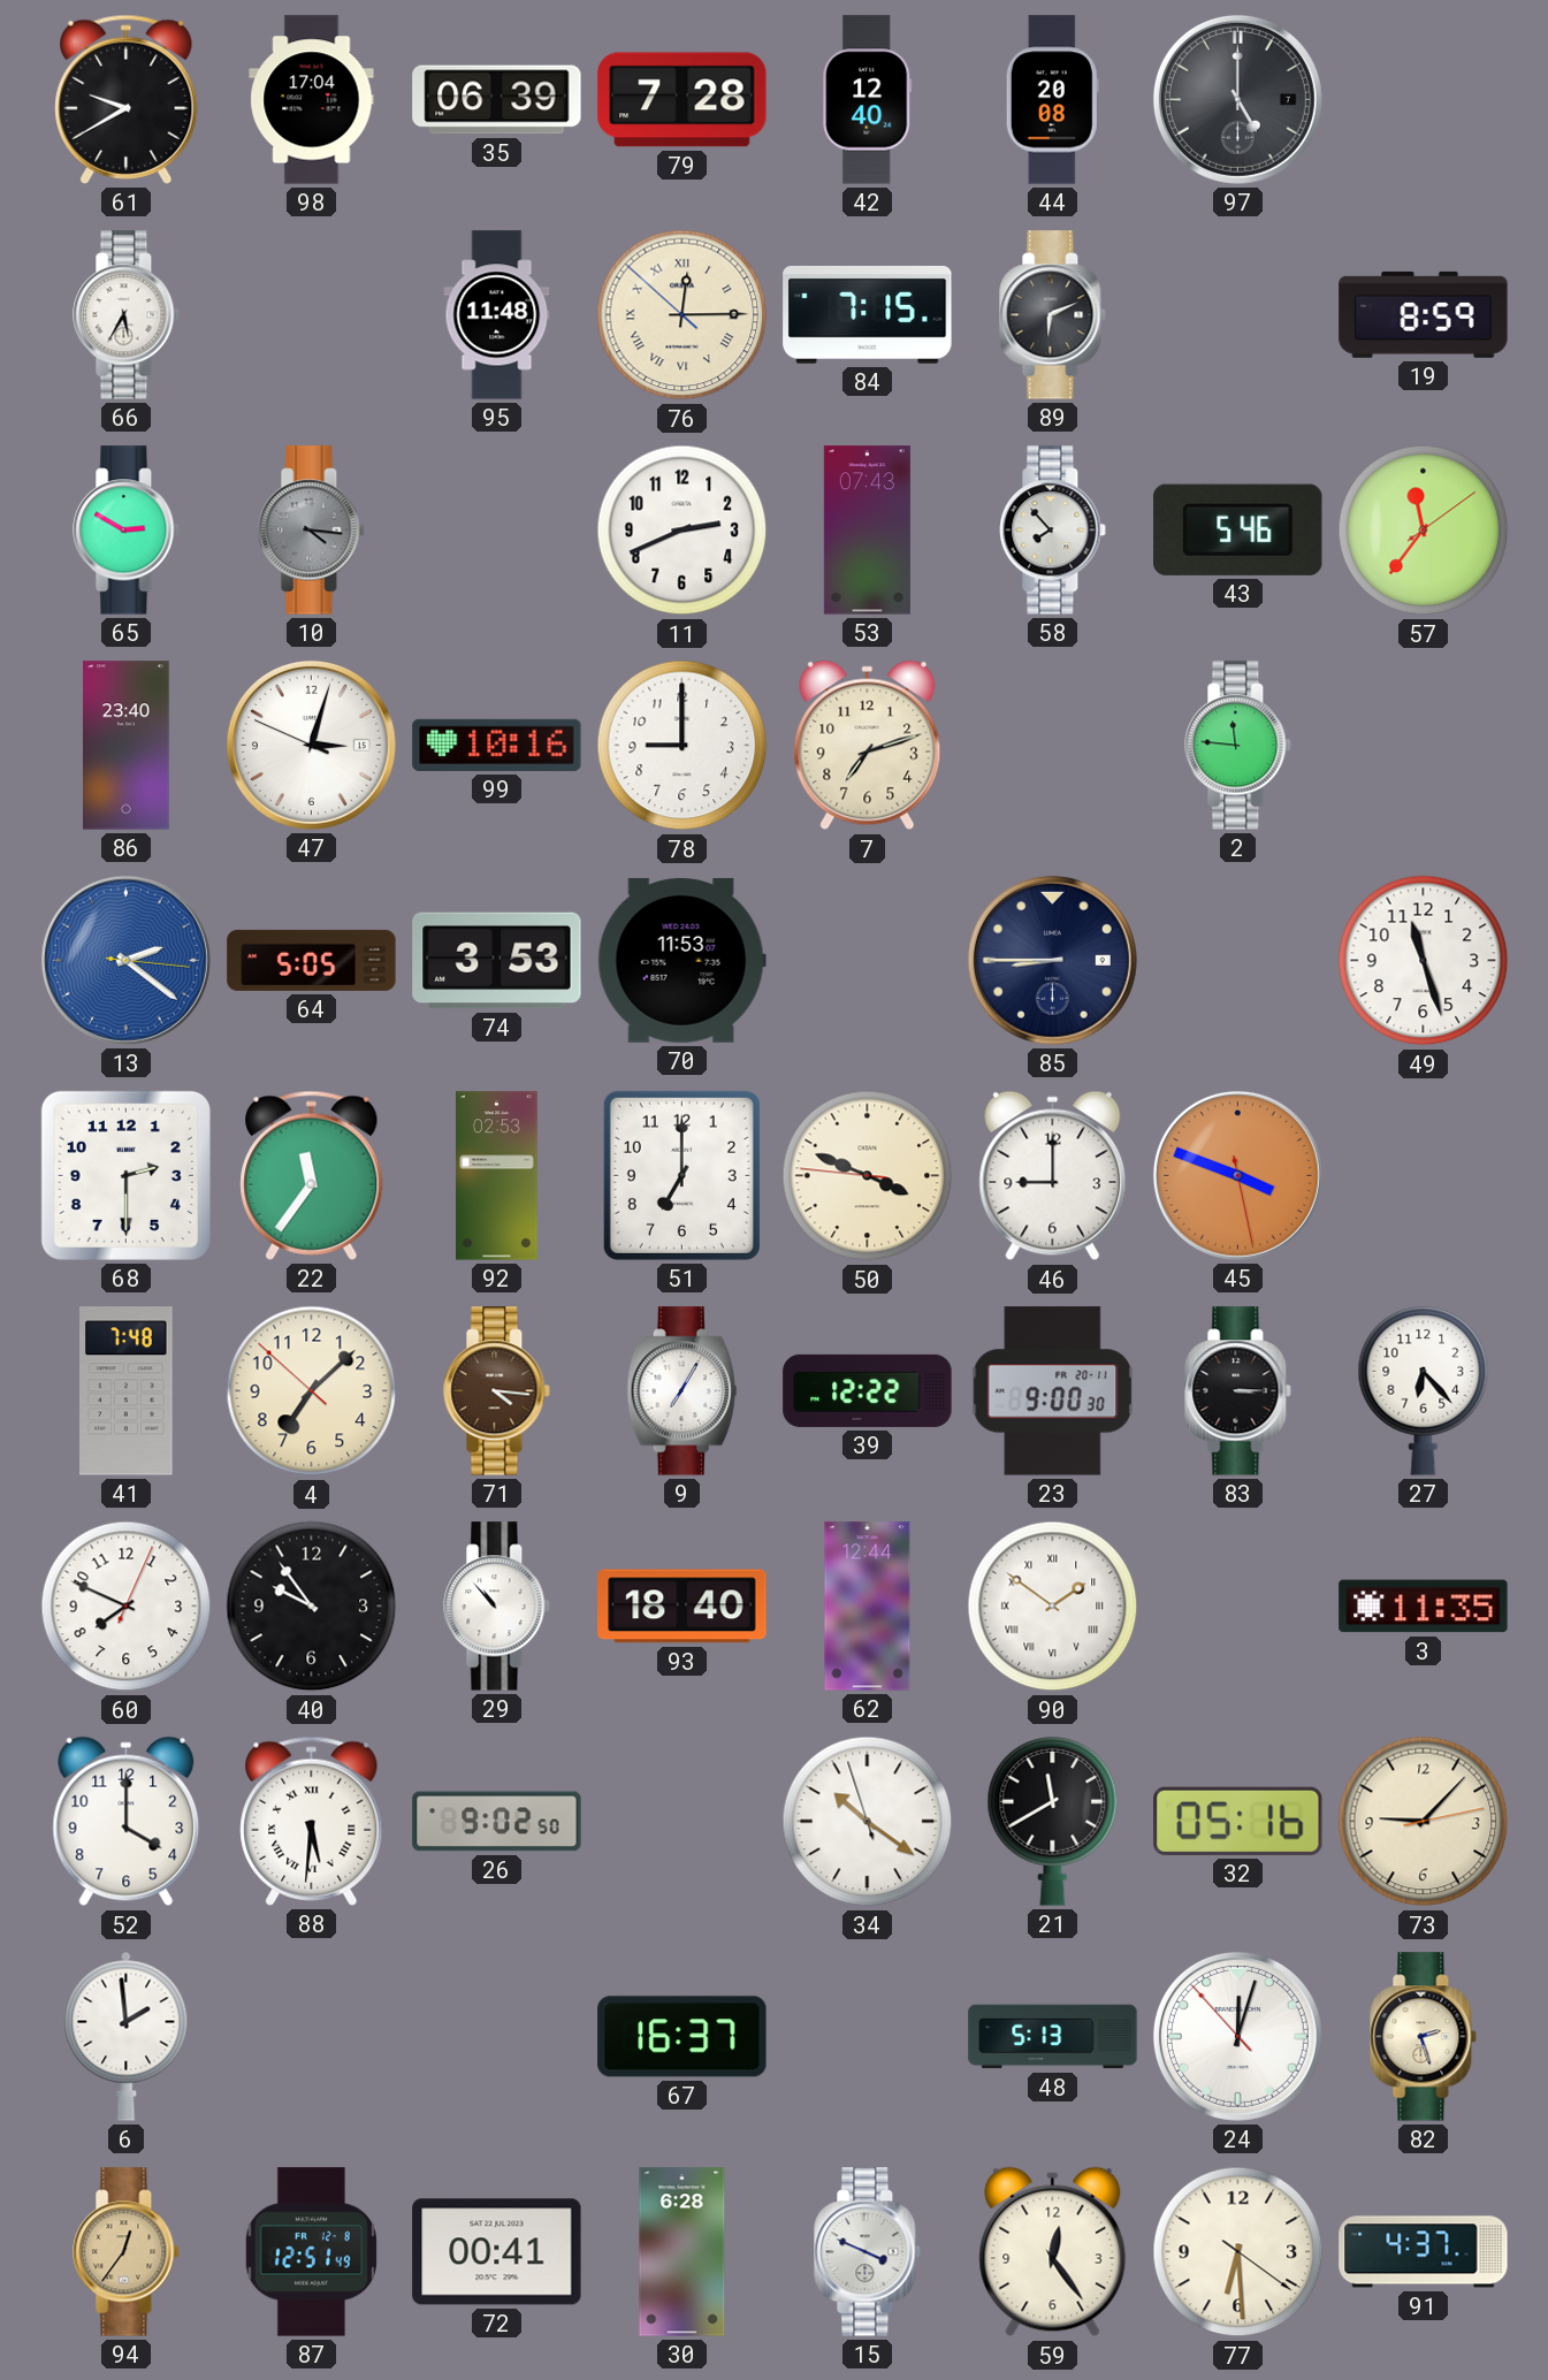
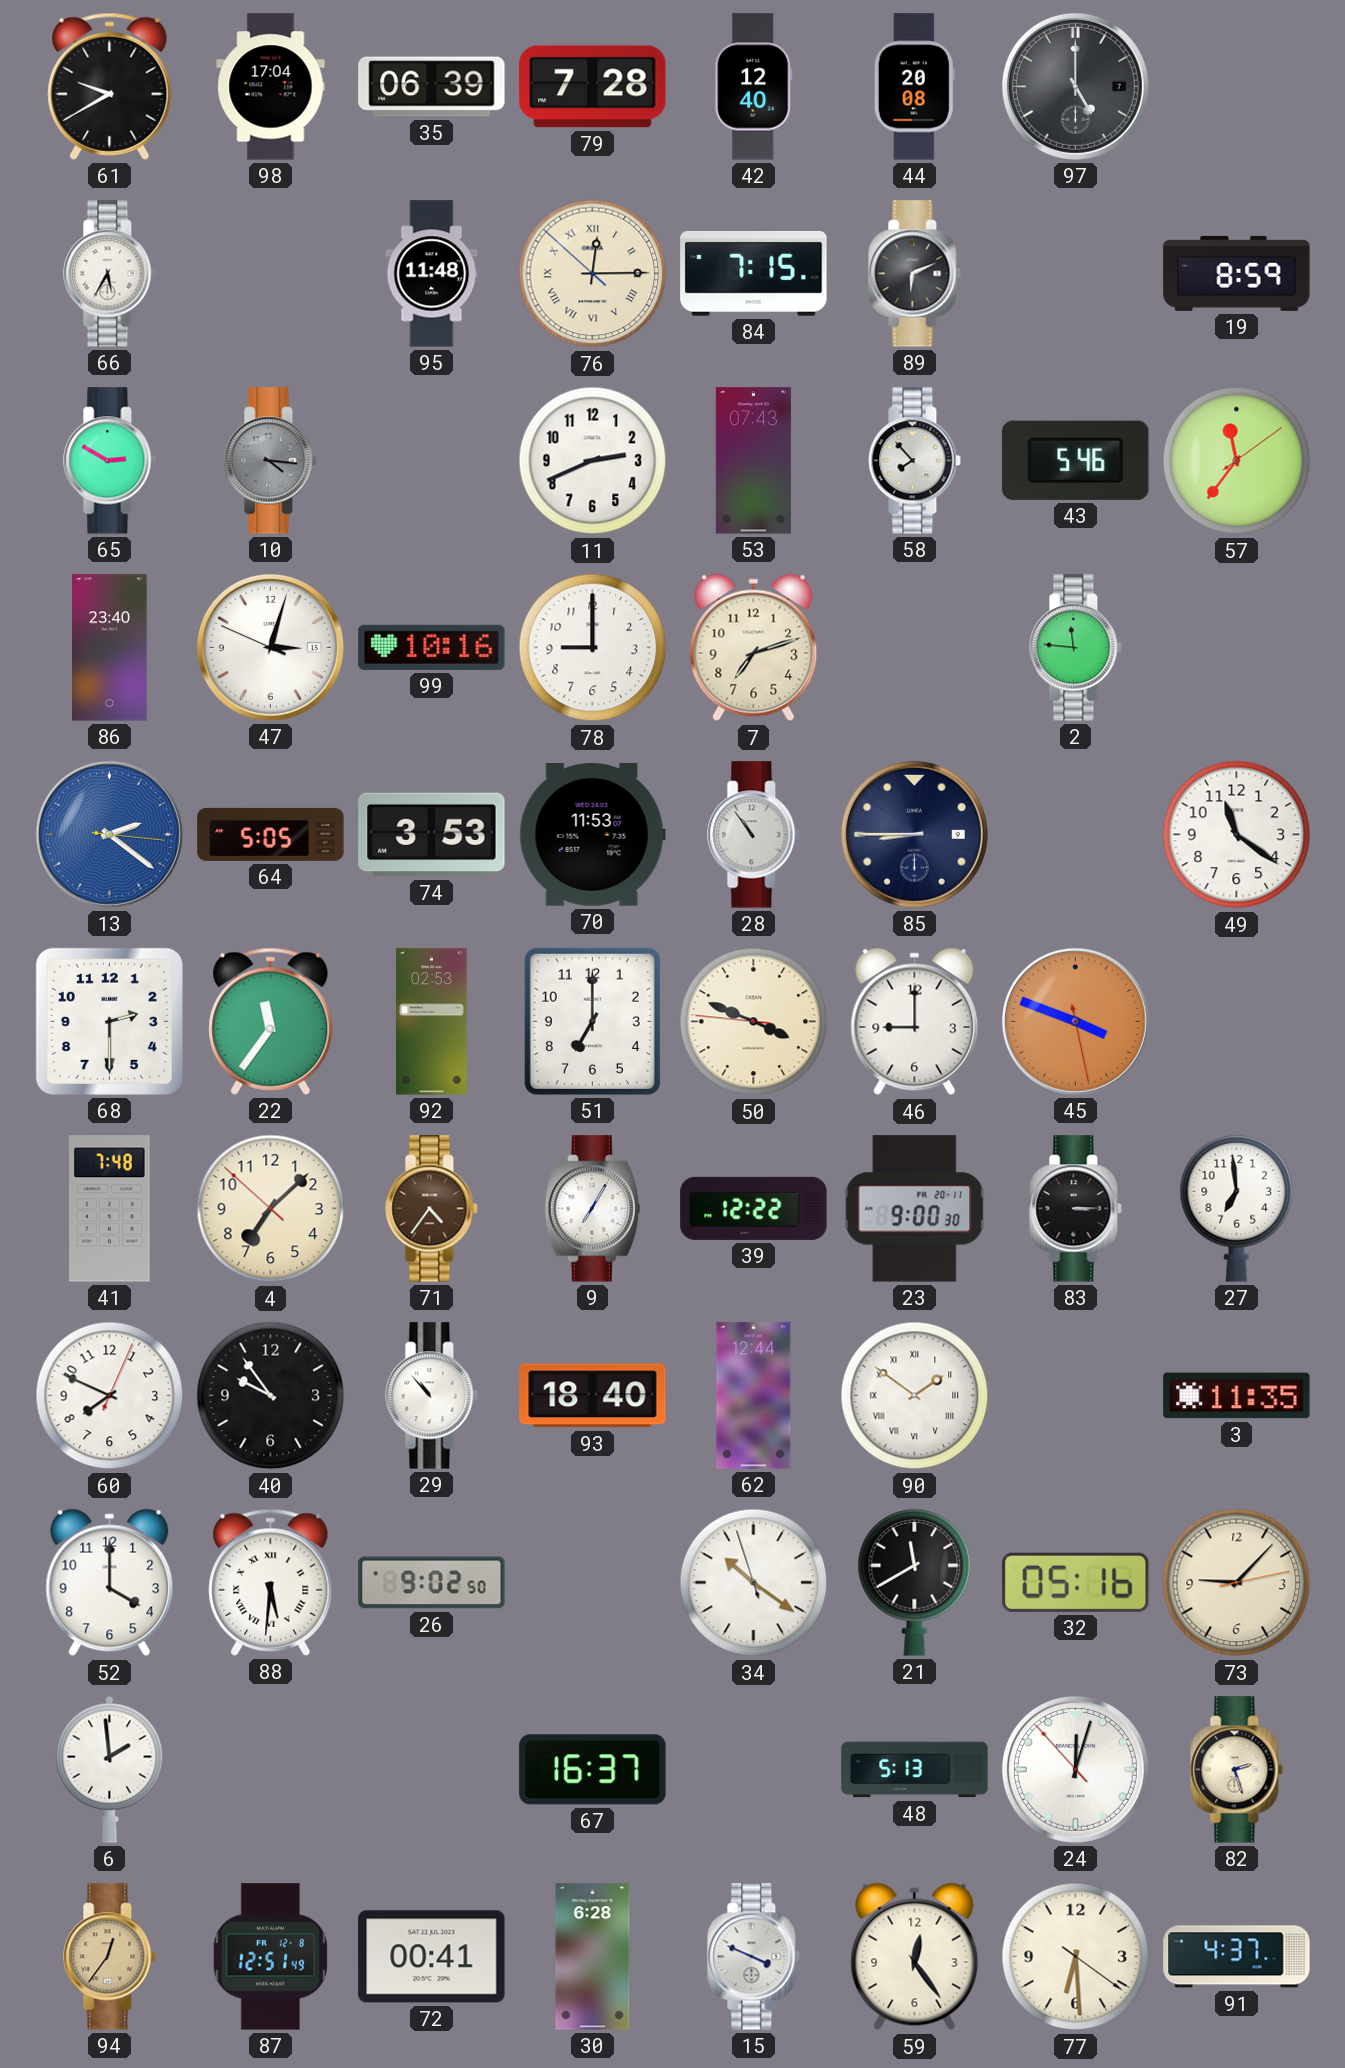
28: none -> 10:54
49: 11:27 -> 11:21
71: 4:16 -> 4:36
27: 6:23 -> 6:59
